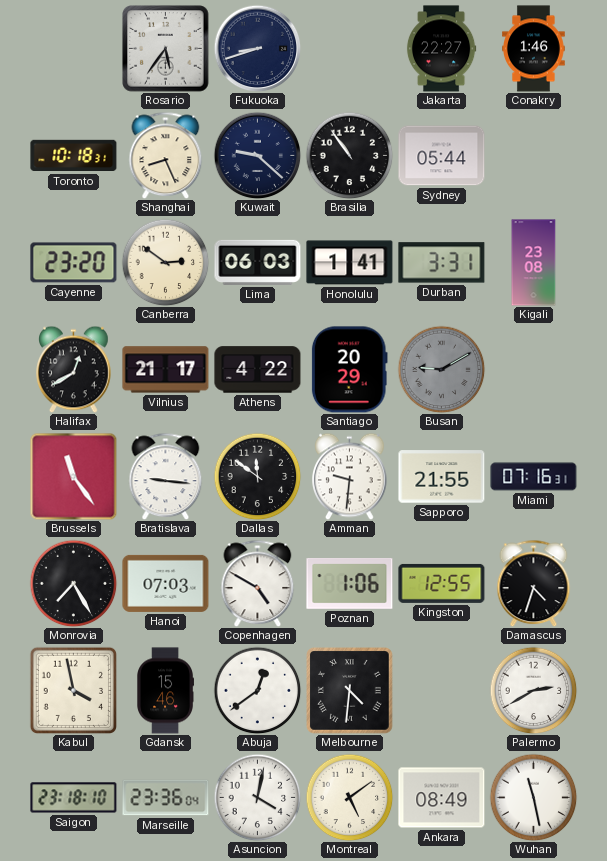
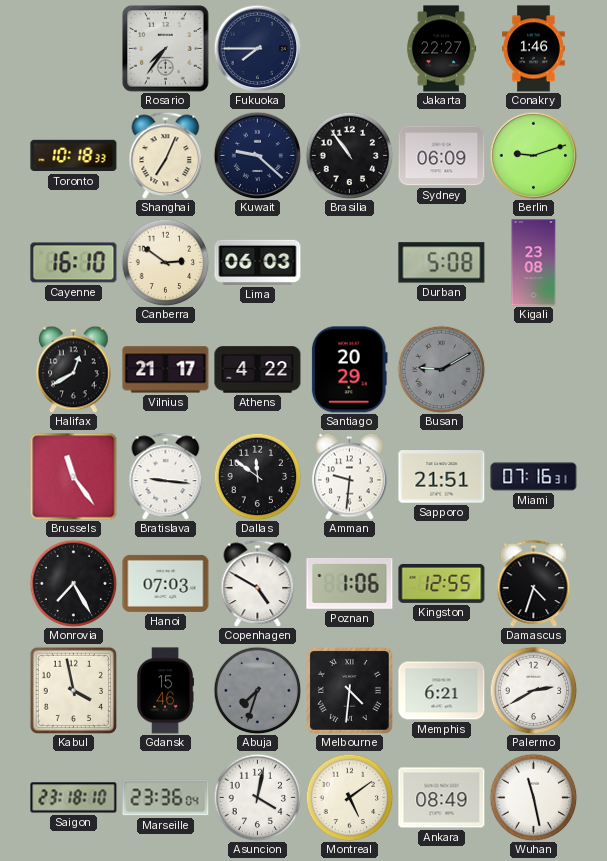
Rosario: 5:36 -> 7:36
Fukuoka: 8:42 -> 7:45
Toronto: 10:18:31 -> 10:18:33
Shanghai: 8:26 -> 7:04
Sydney: 05:44 -> 06:09
Berlin: none -> 9:12
Cayenne: 23:20 -> 16:10
Honolulu: 1:41 -> none
Durban: 3:31 -> 5:08
Sapporo: 21:55 -> 21:51
Abuja: 12:39 -> 7:33
Abuja dial: white -> grey
Memphis: none -> 6:21
